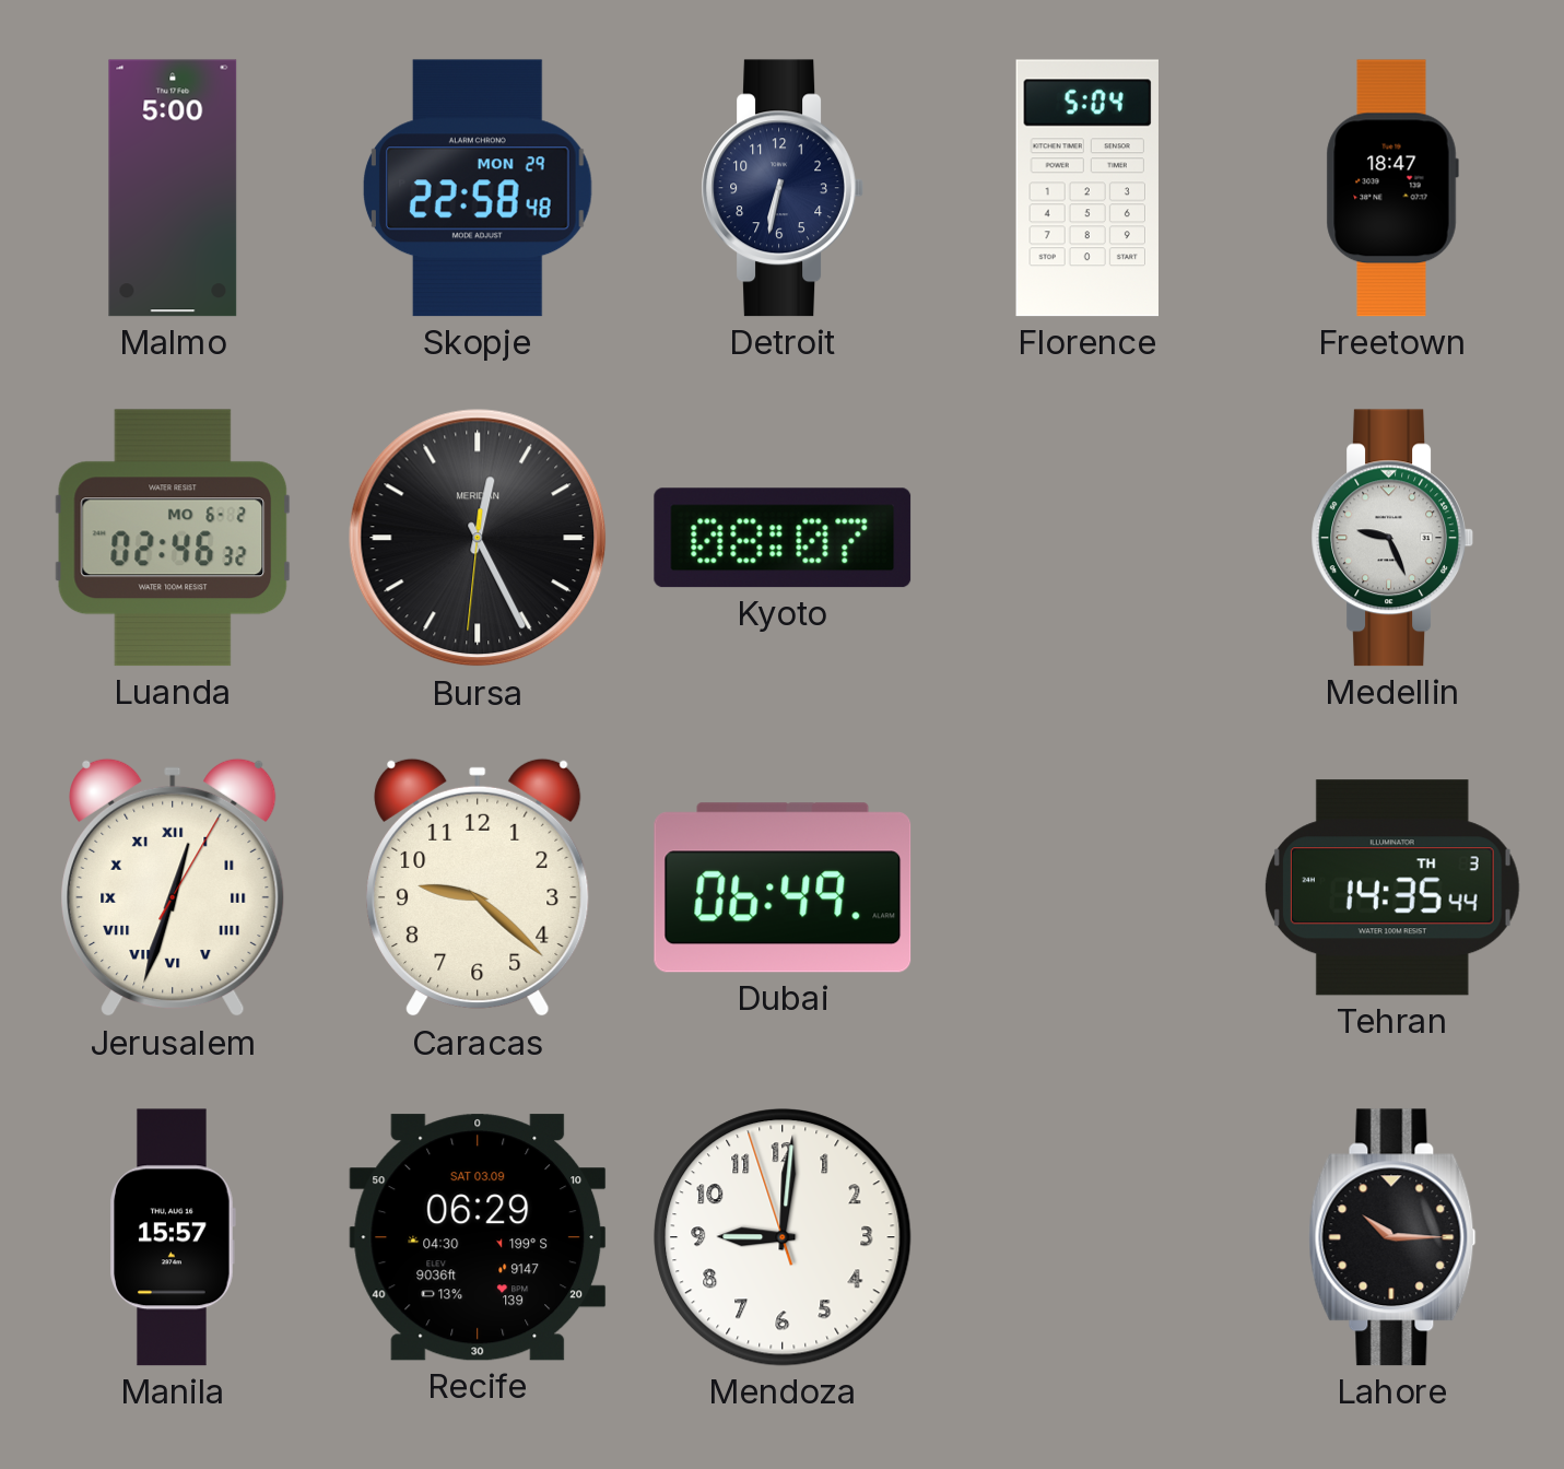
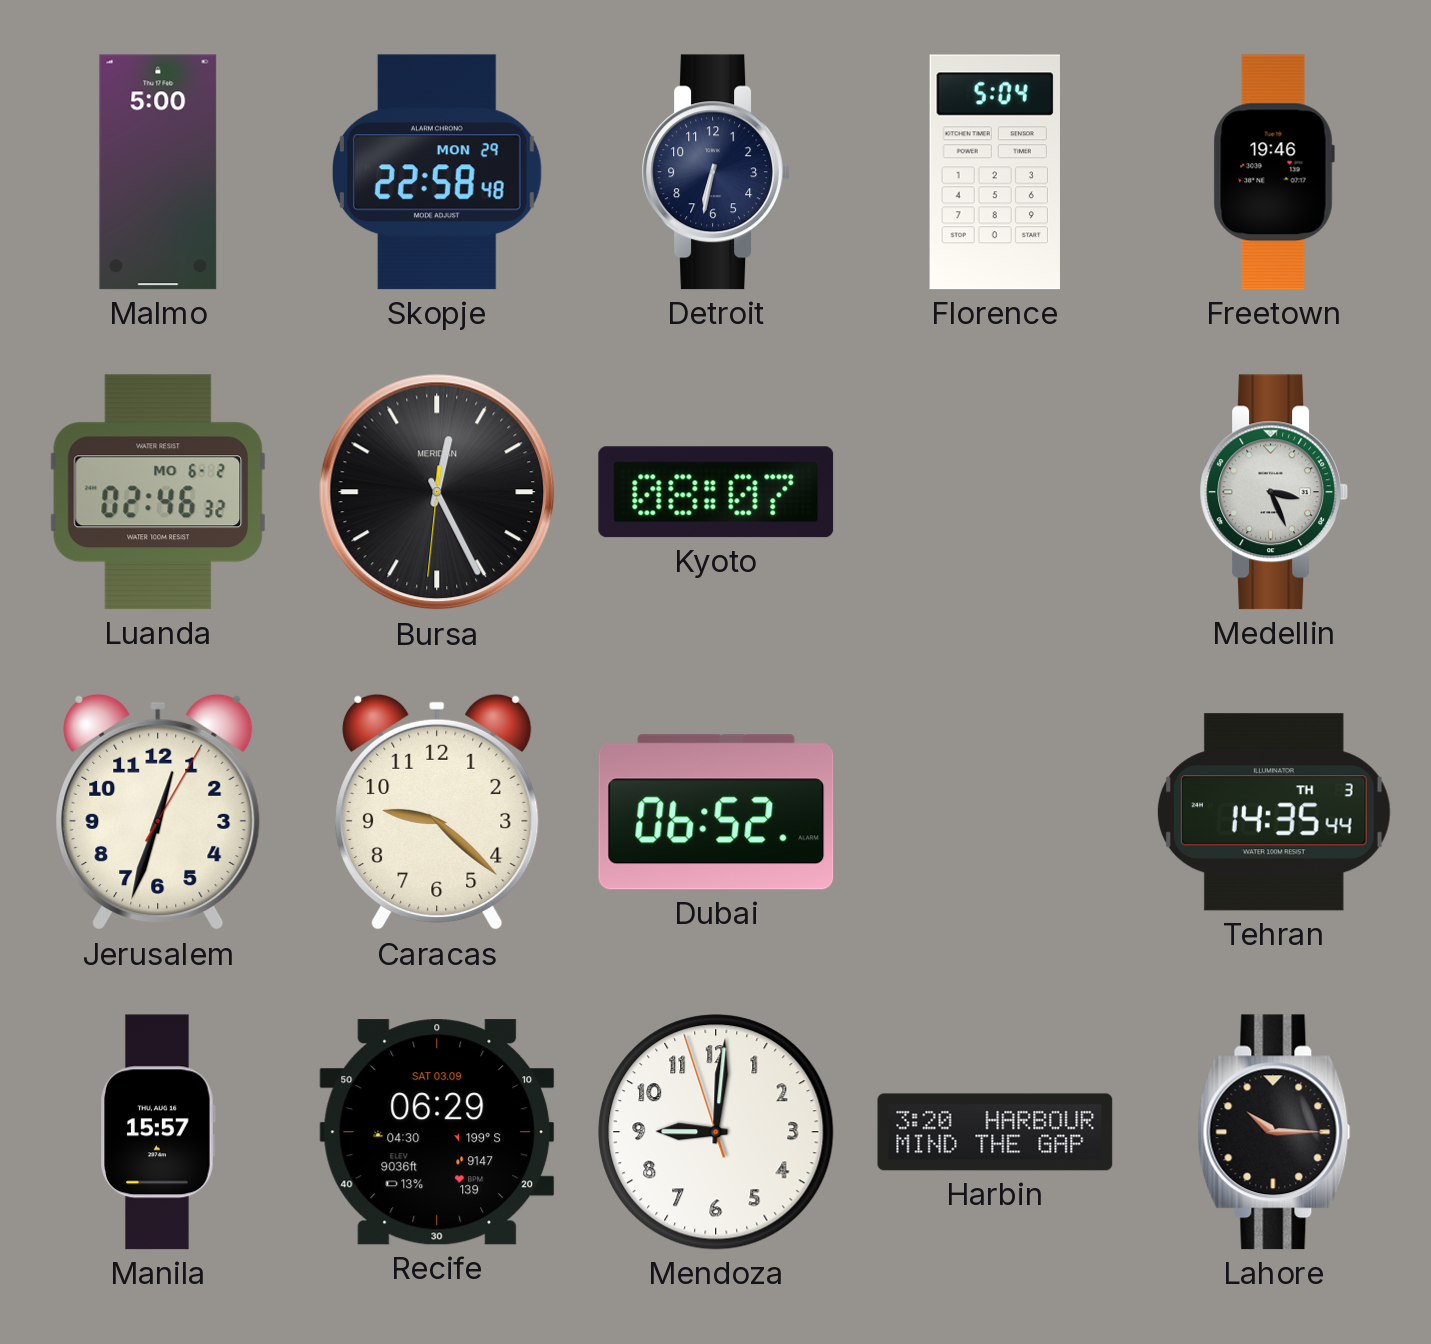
Freetown: 18:47 -> 19:46
Medellin: 9:26 -> 3:26
Jerusalem numerals: Roman -> Arabic
Dubai: 06:49 -> 06:52
Harbin: none -> 3:20
